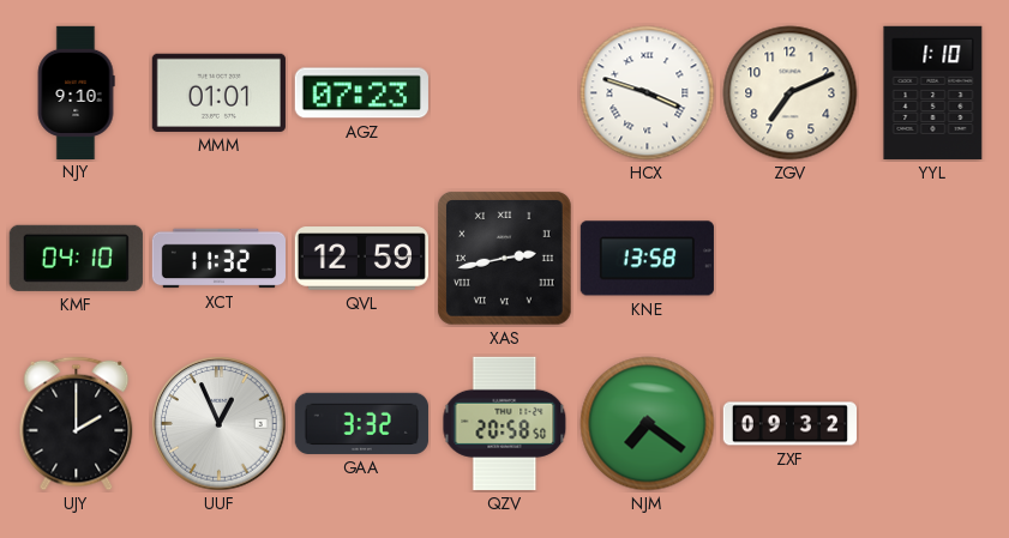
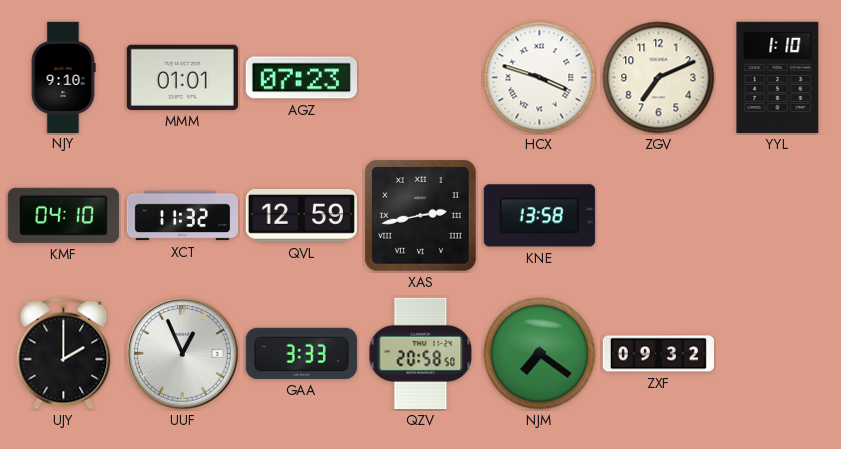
GAA: 3:32 -> 3:33
